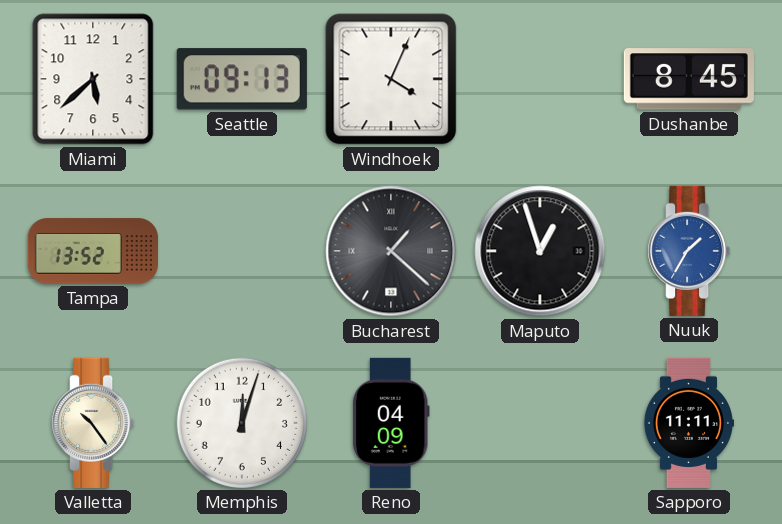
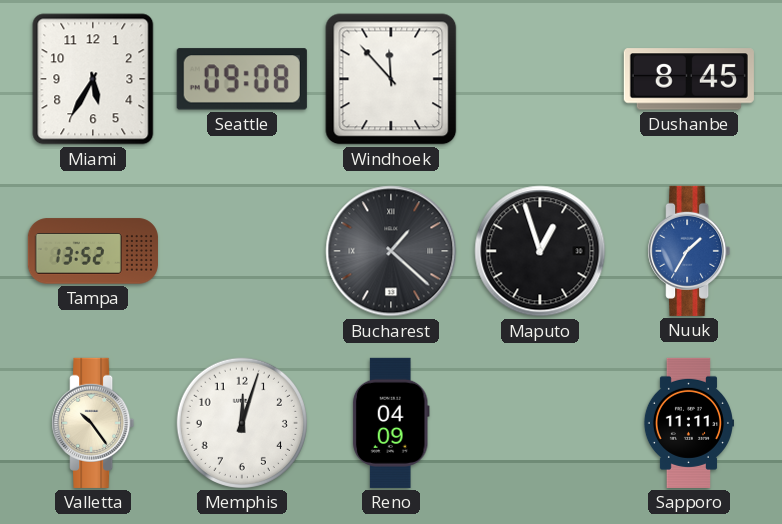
Miami: 5:38 -> 5:35
Seattle: 09:13 -> 09:08
Windhoek: 4:04 -> 11:53
